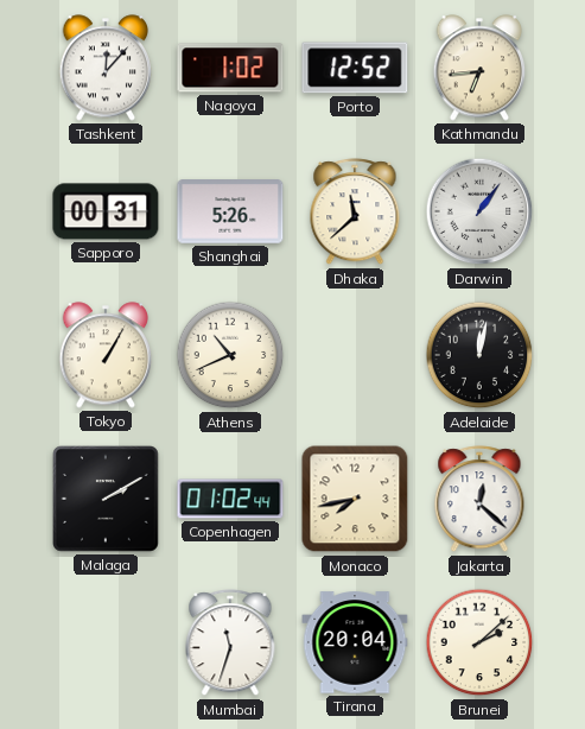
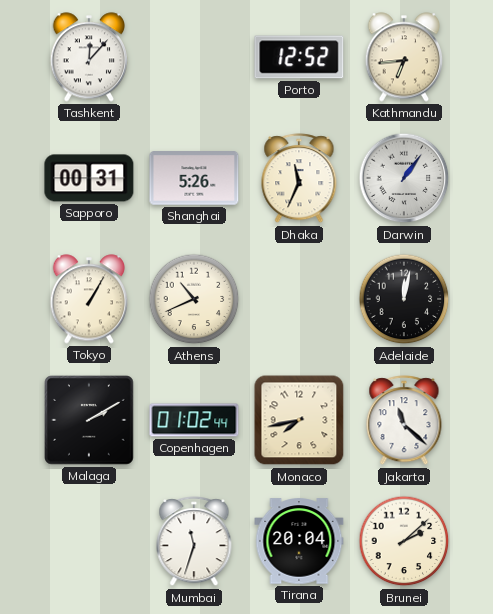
Nagoya: 1:02 -> none
Dhaka: 11:38 -> 11:34
Jakarta: 12:22 -> 11:22
